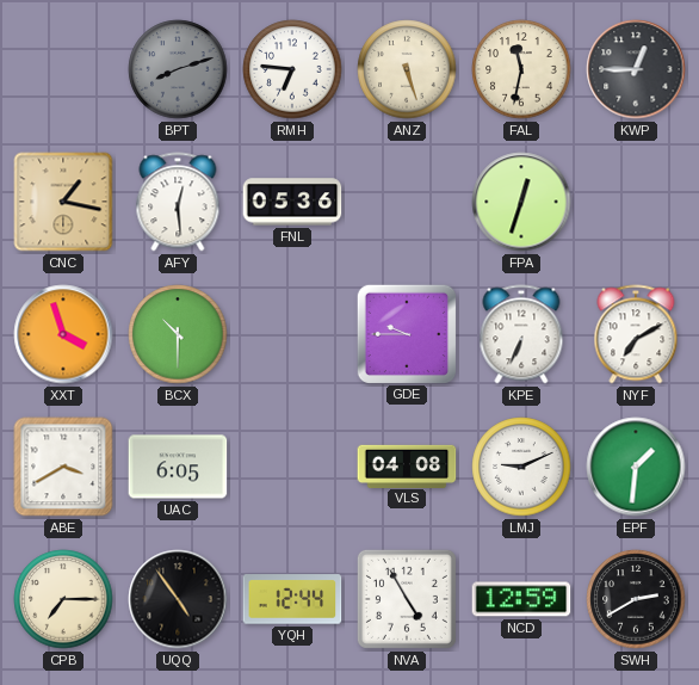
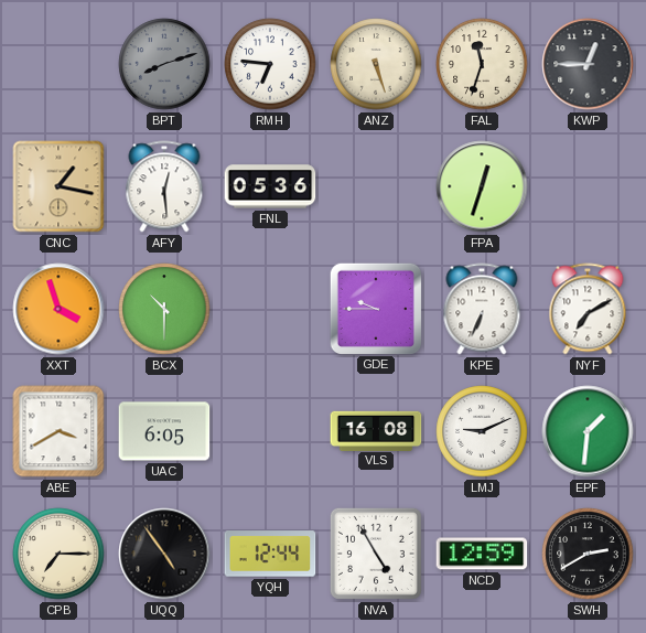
FAL: 11:32 -> 11:33
VLS: 04:08 -> 16:08
